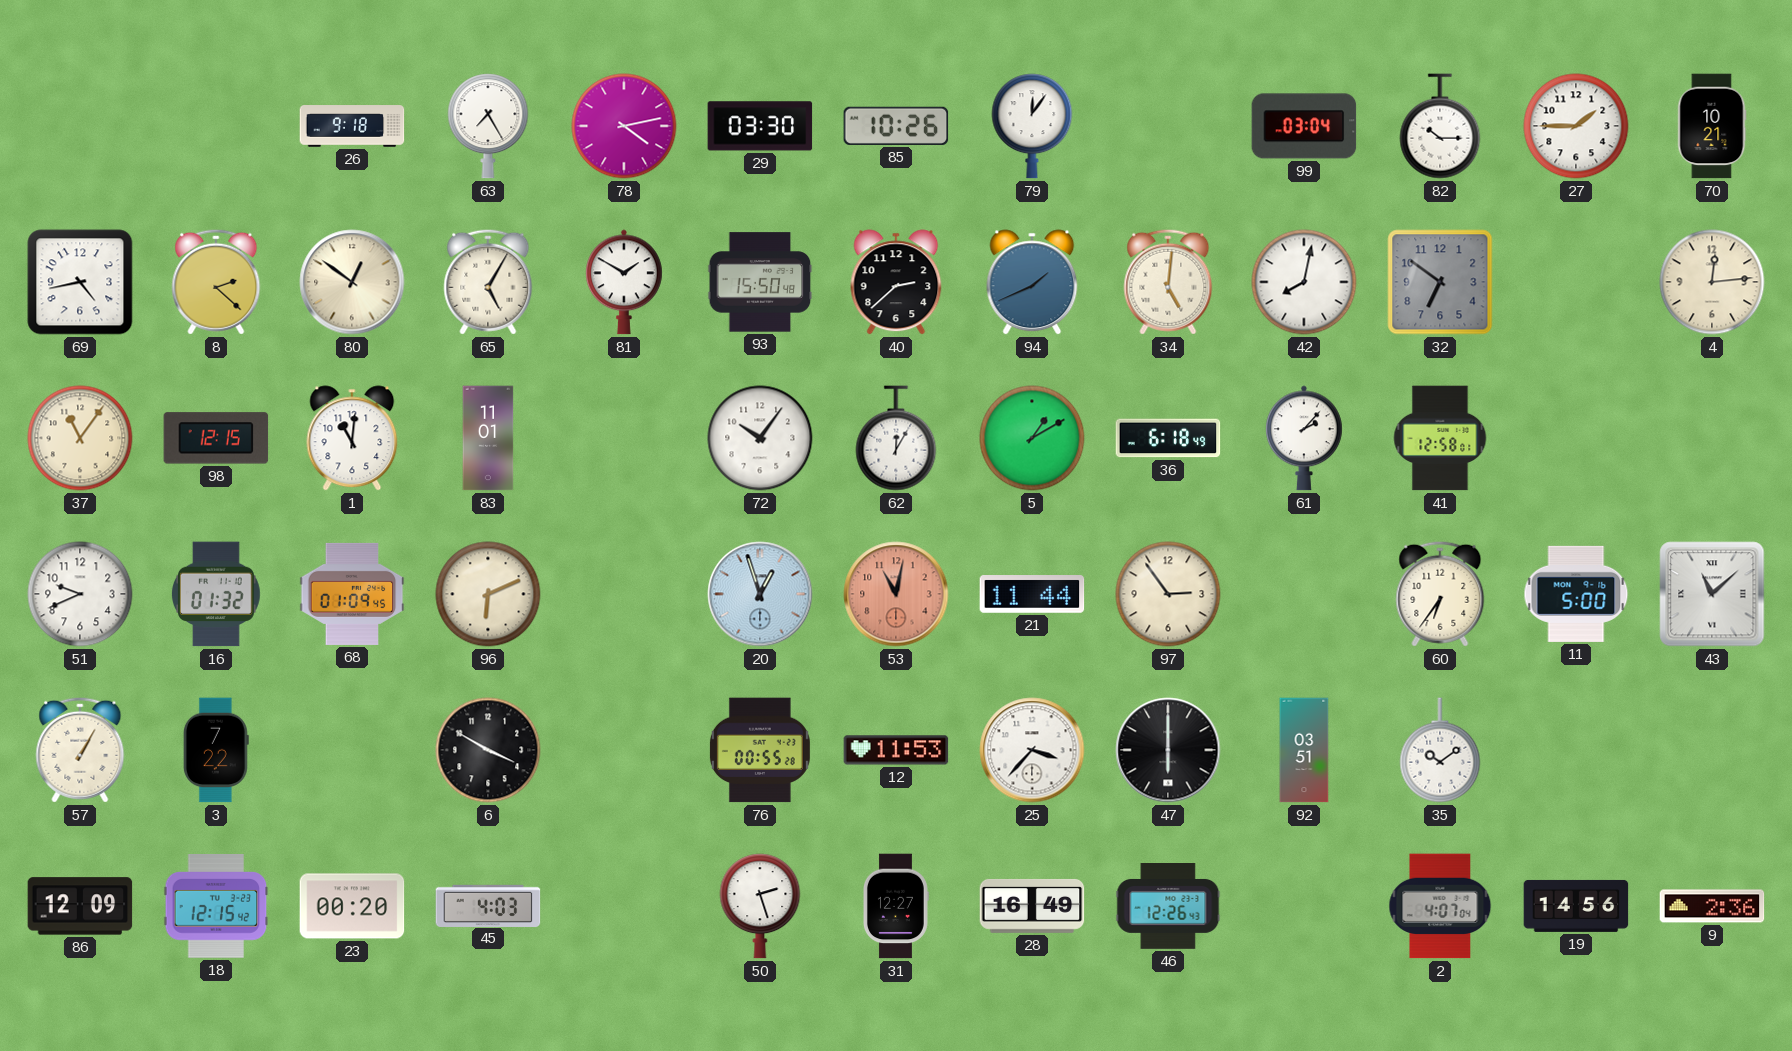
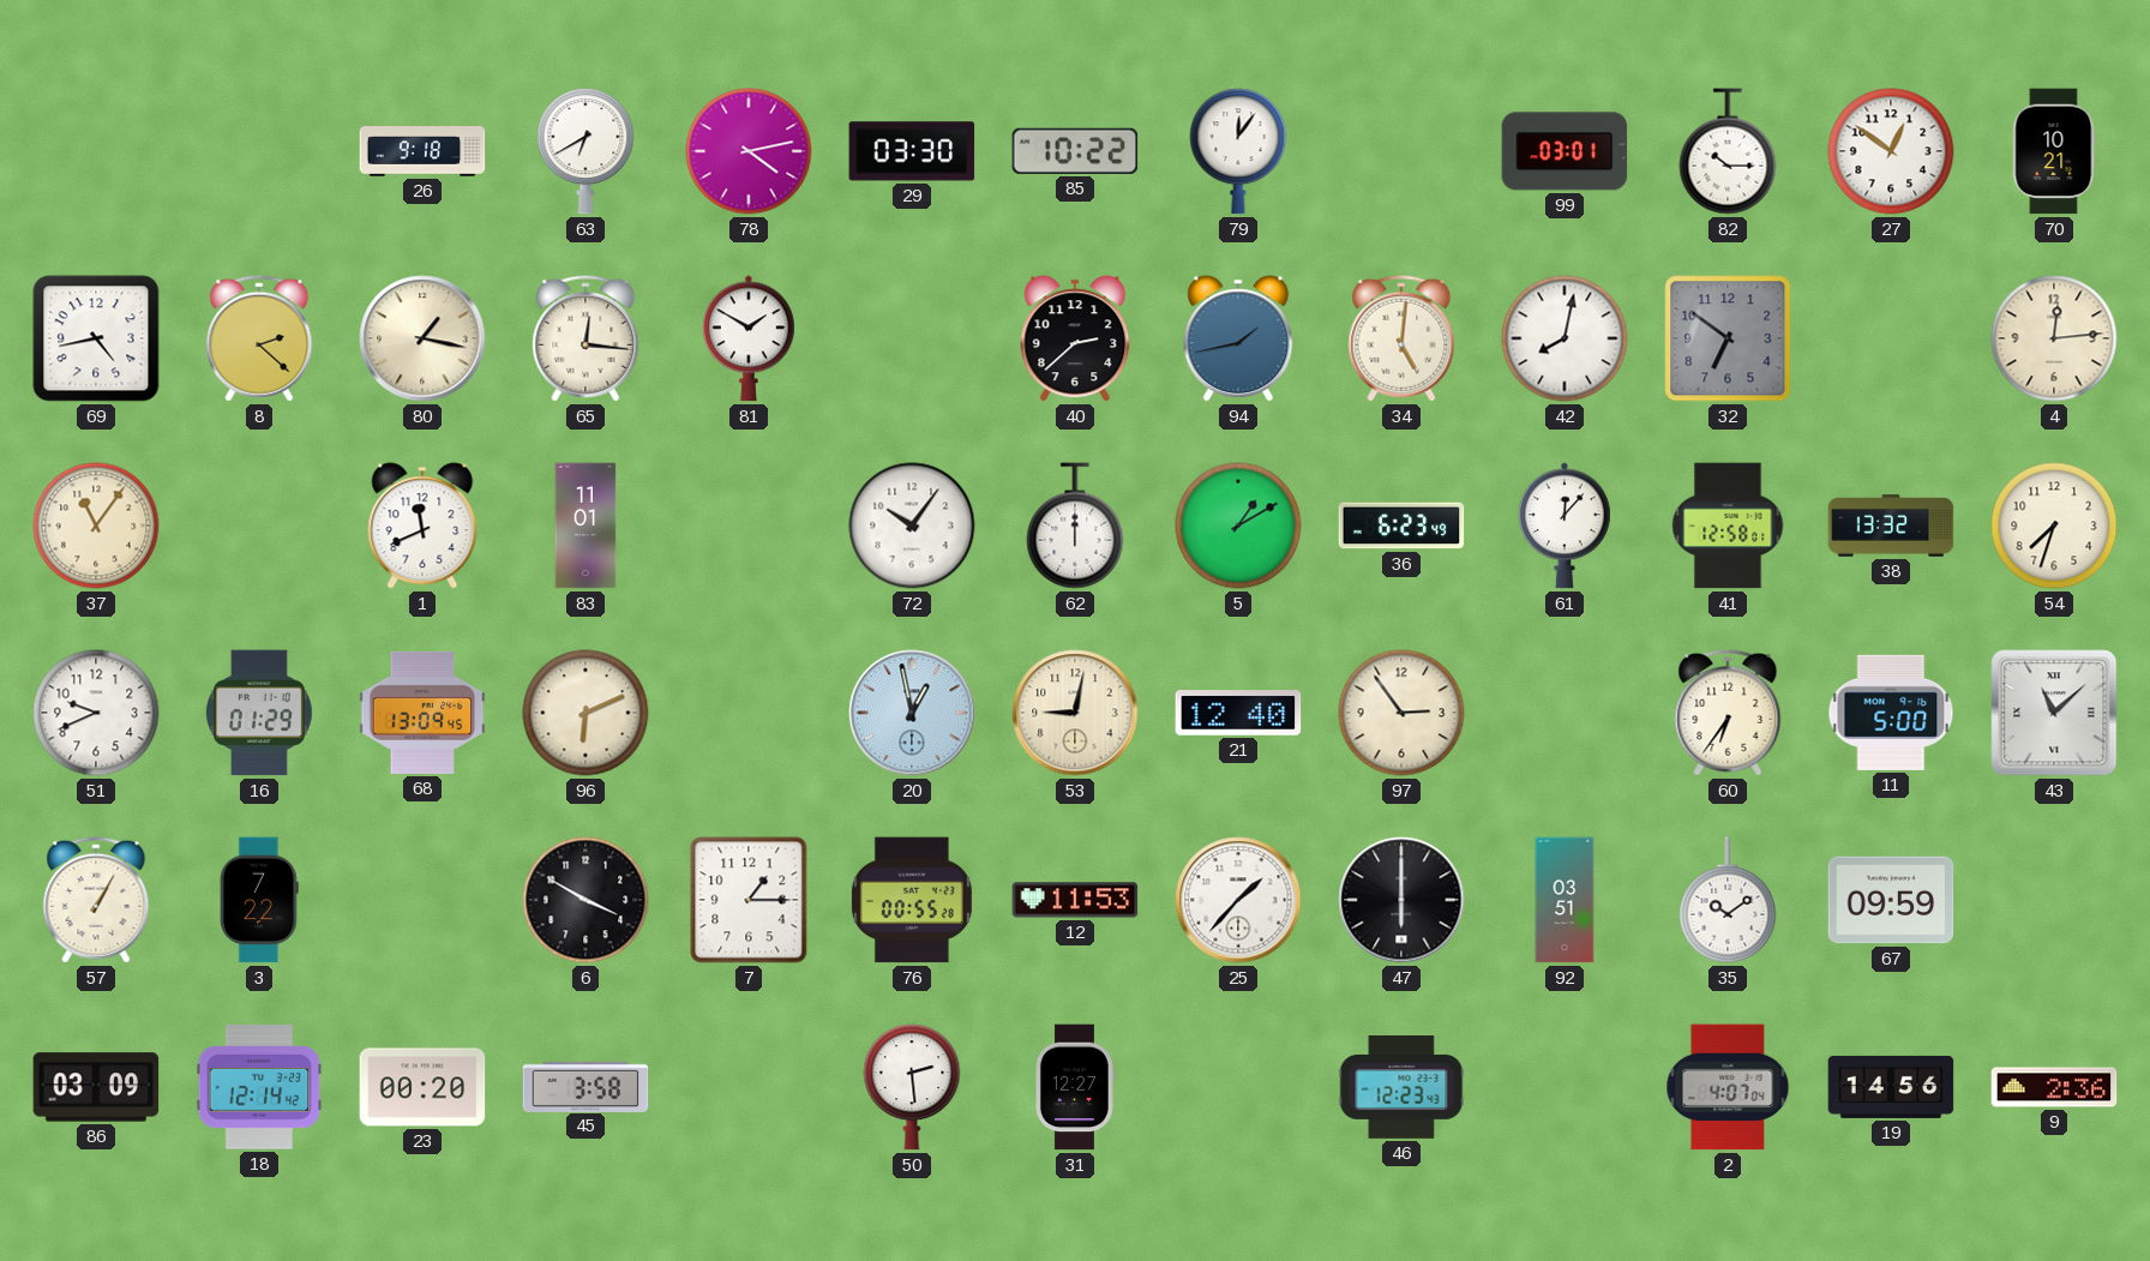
63: 7:25 -> 6:40
85: 10:26 -> 10:22
99: 03:04 -> 03:01
27: 1:45 -> 12:51
80: 12:51 -> 1:17
65: 5:05 -> 12:16
93: 15:50 -> none
94: 1:41 -> 1:43
98: 12:15 -> none
1: 11:01 -> 11:41
62: 12:05 -> 12:00
36: 6:18 -> 6:23
61: 2:07 -> 12:07
38: none -> 13:32
54: none -> 7:33
16: 01:32 -> 01:29
68: 01:09 -> 13:09
20: 12:57 -> 12:58
53: 11:02 -> 9:02
53 dial: salmon -> cream
21: 11:44 -> 12:40
7: none -> 1:15
25: 3:37 -> 1:37
67: none -> 09:59
86: 12:09 -> 03:09
18: 12:15 -> 12:14
45: 4:03 -> 3:58
50: 2:27 -> 2:29
28: 16:49 -> none
46: 12:26 -> 12:23
